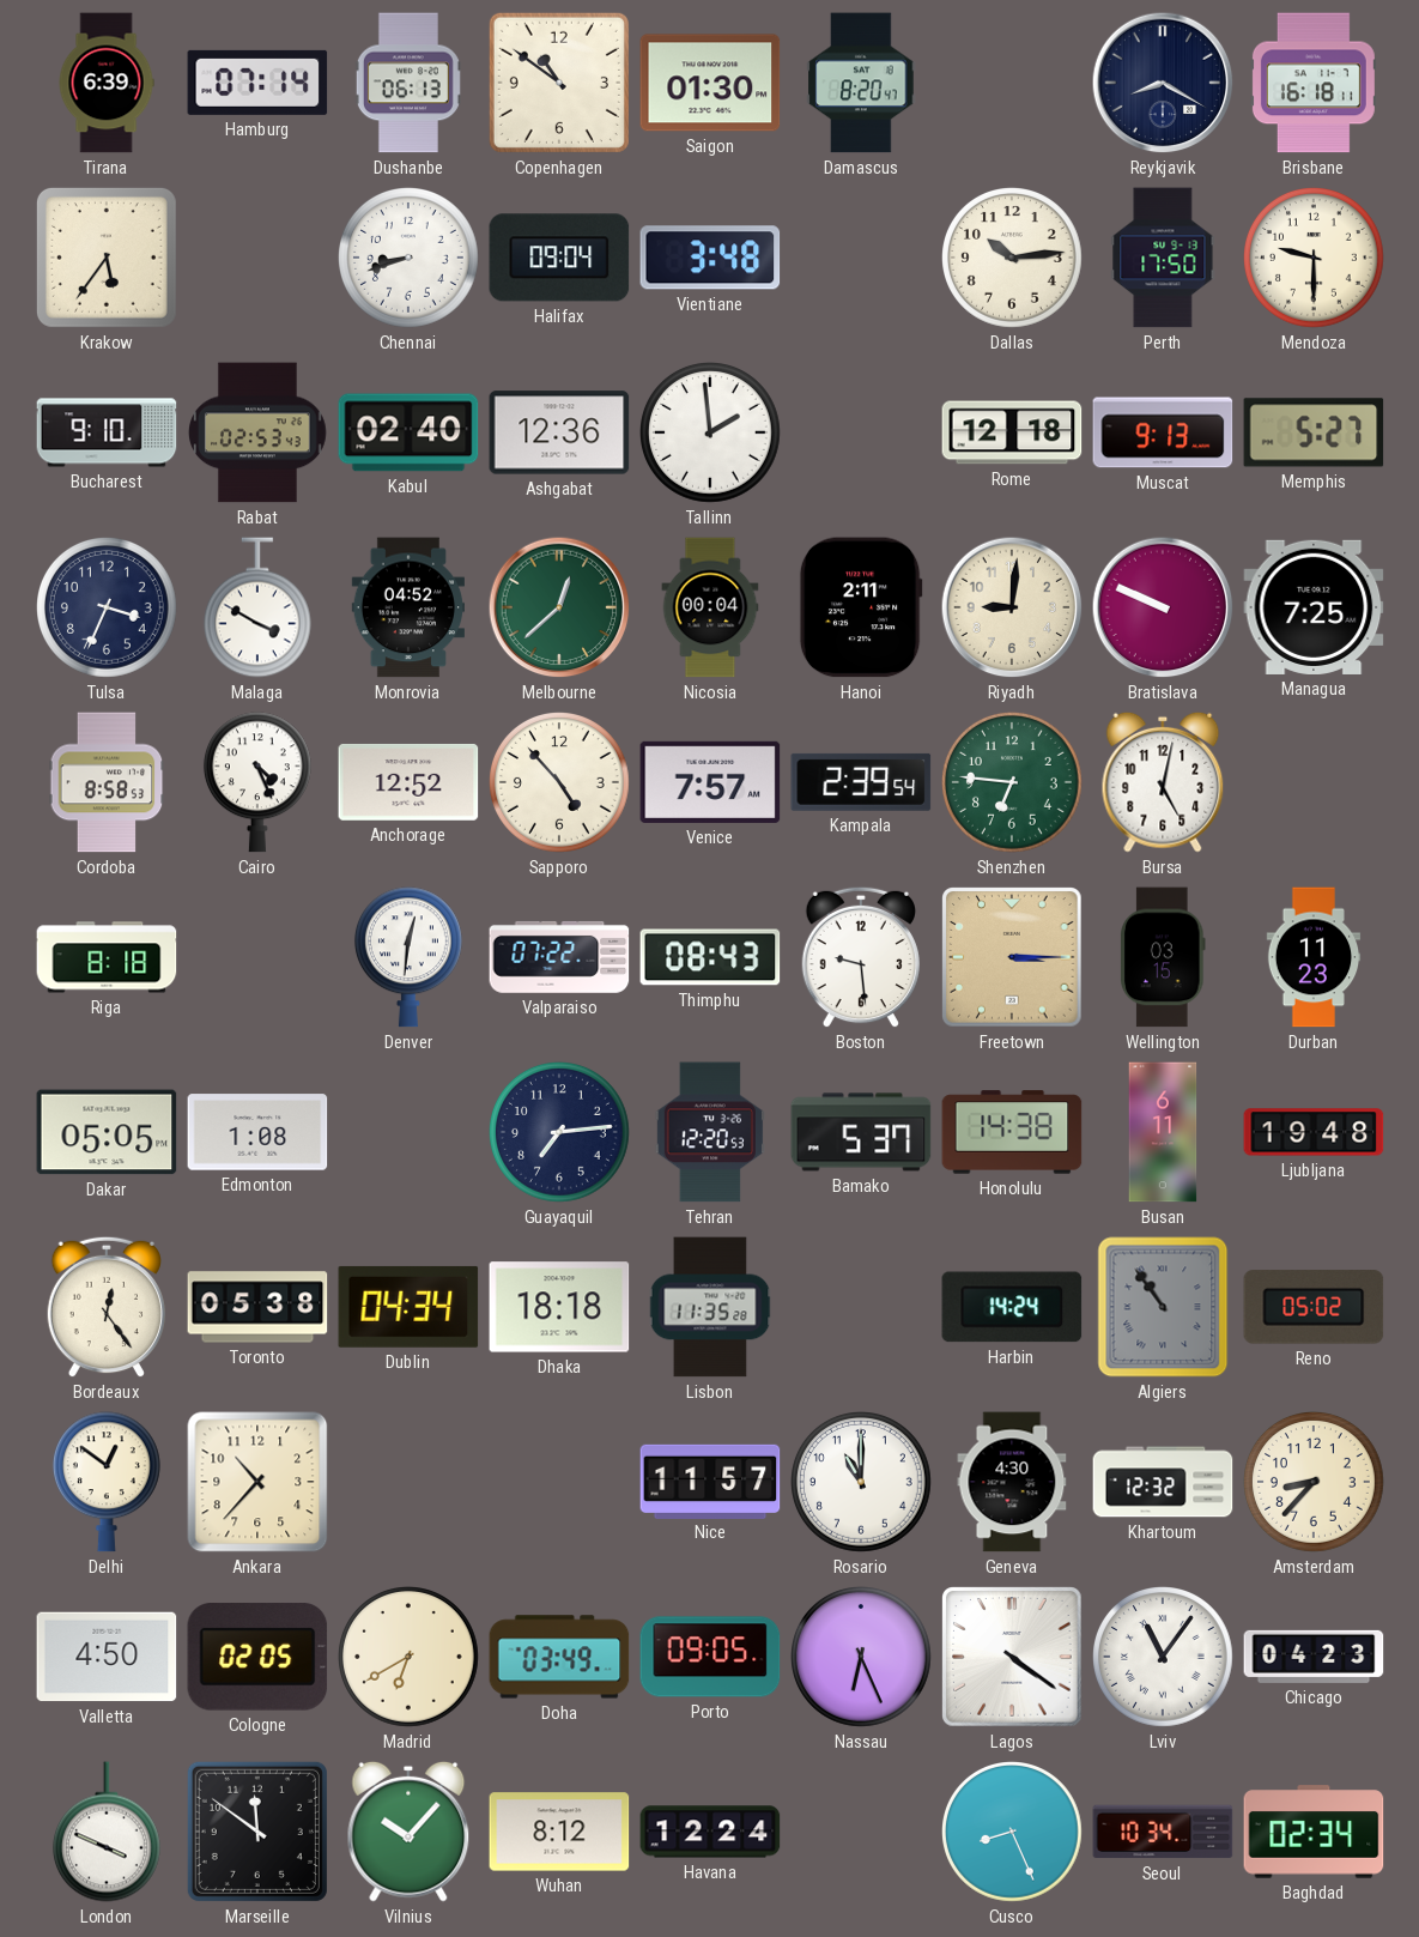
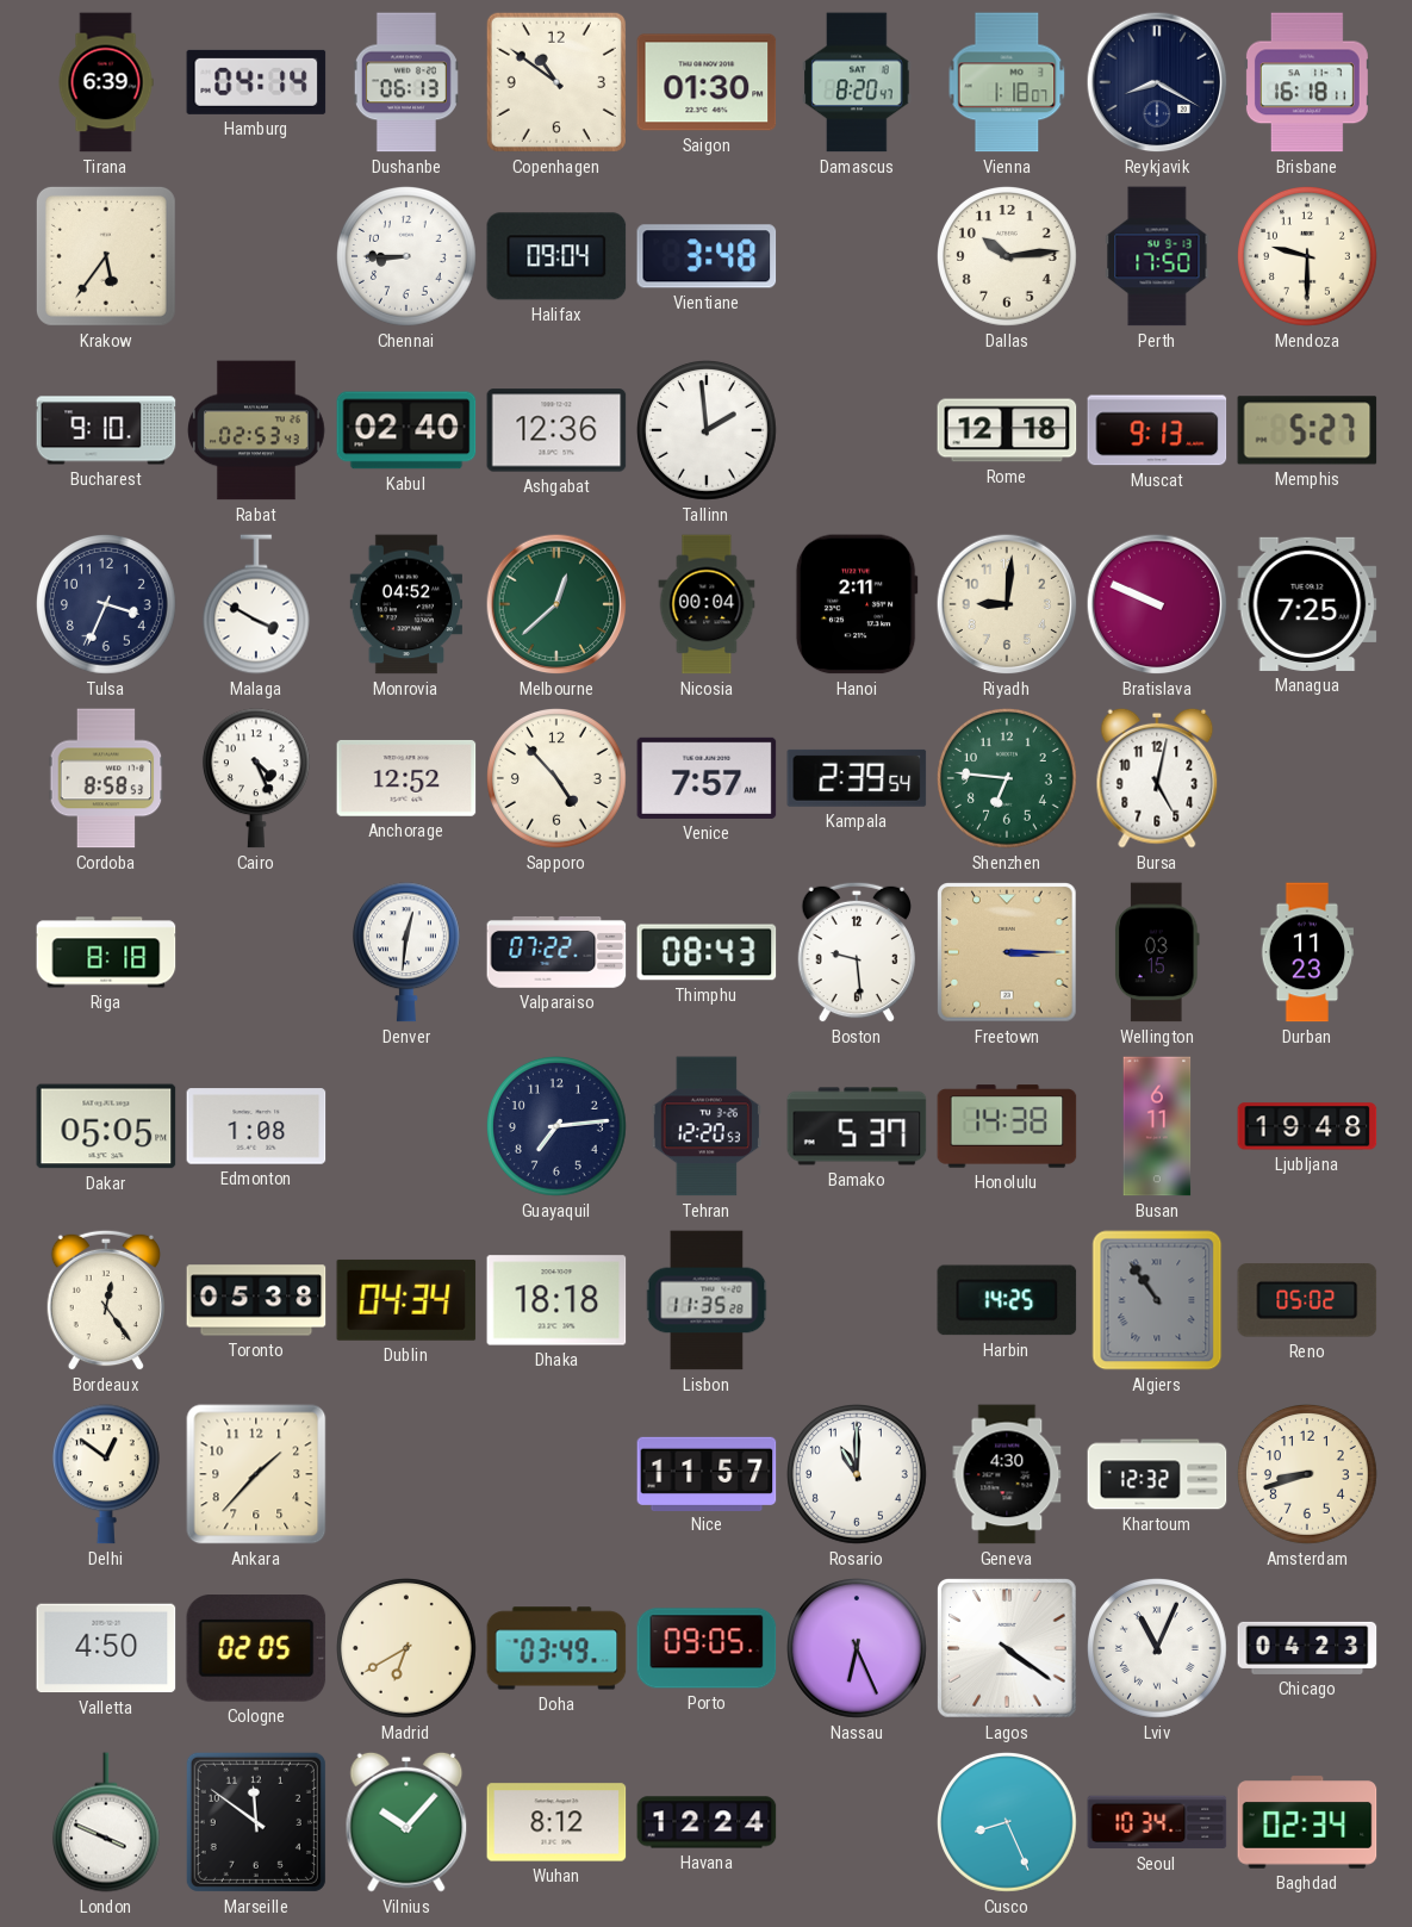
Hamburg: 07:14 -> 04:14
Vienna: none -> 1:18
Chennai: 8:42 -> 8:45
Harbin: 14:24 -> 14:25
Ankara: 10:37 -> 1:37
Amsterdam: 8:37 -> 8:42
Lviv: 11:06 -> 11:04
